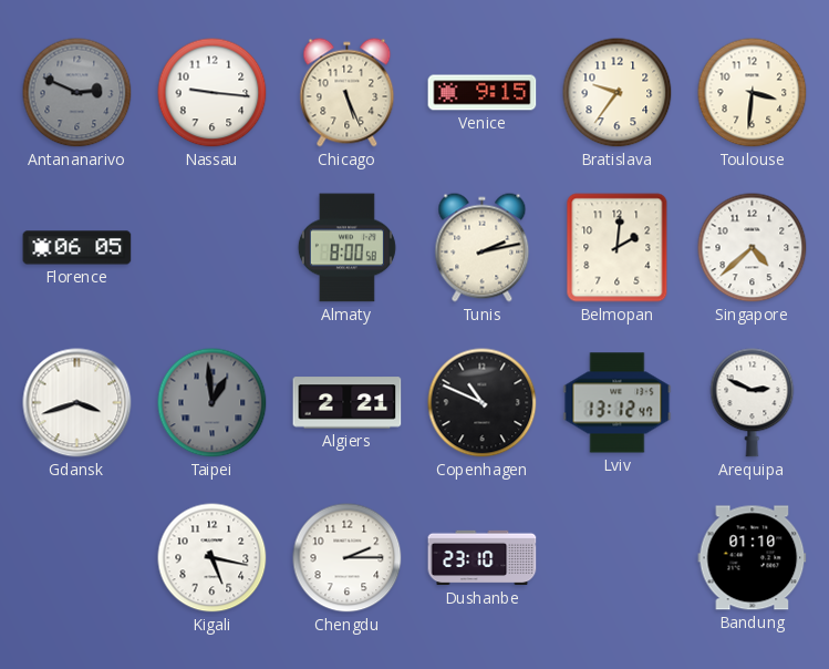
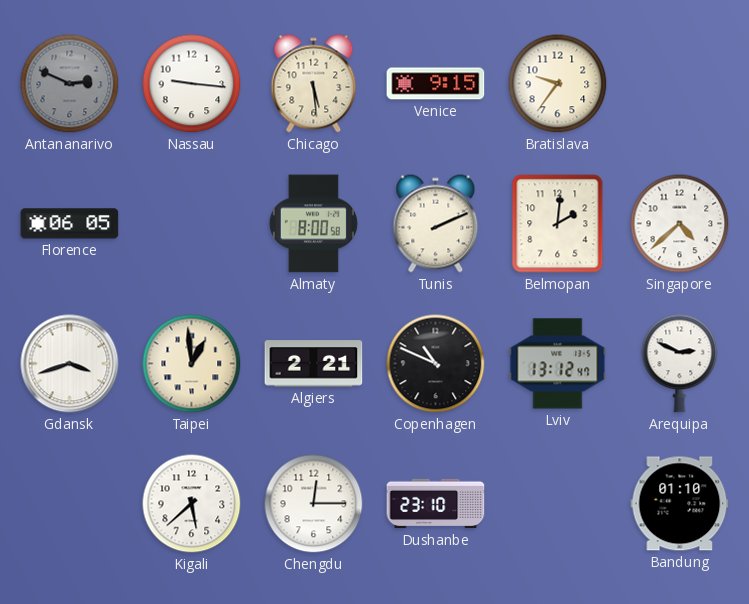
Chicago: 5:26 -> 5:29
Toulouse: 3:31 -> none
Tunis: 2:13 -> 2:11
Taipei dial: grey -> cream
Kigali: 5:17 -> 5:38
Chengdu: 2:15 -> 12:15
